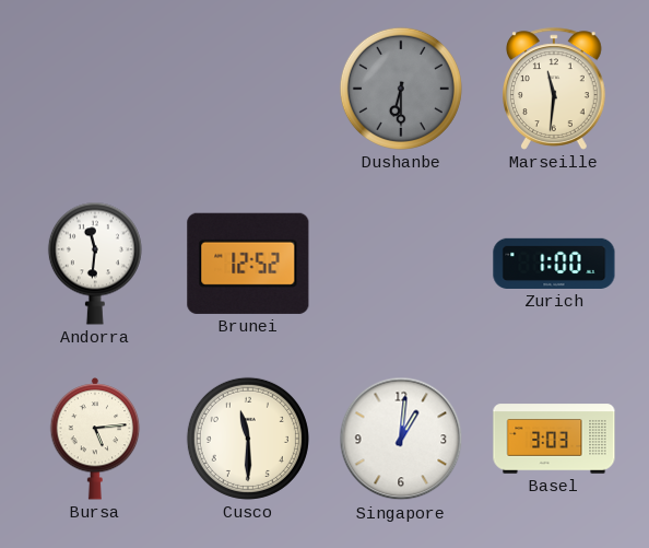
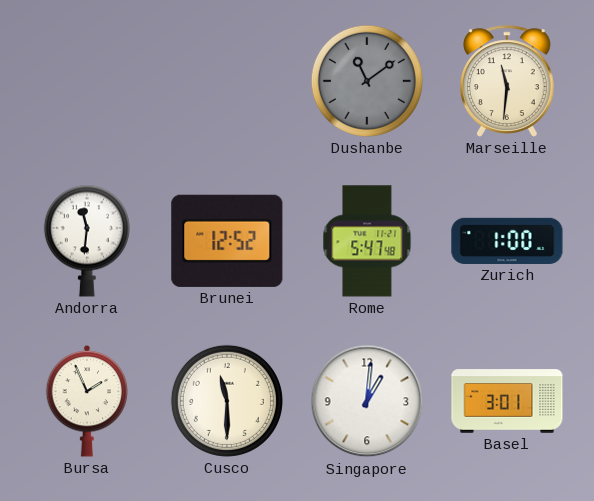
Dushanbe: 6:30 -> 11:09
Rome: none -> 5:47
Bursa: 5:14 -> 1:56
Basel: 3:03 -> 3:01
